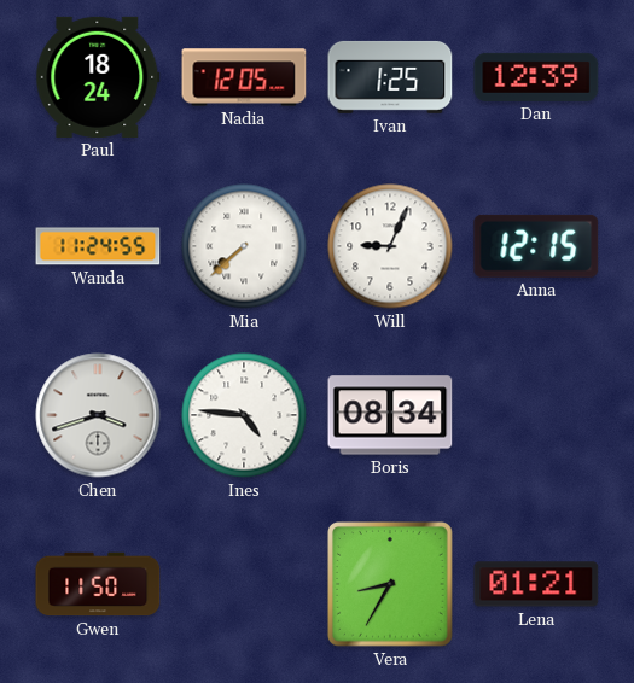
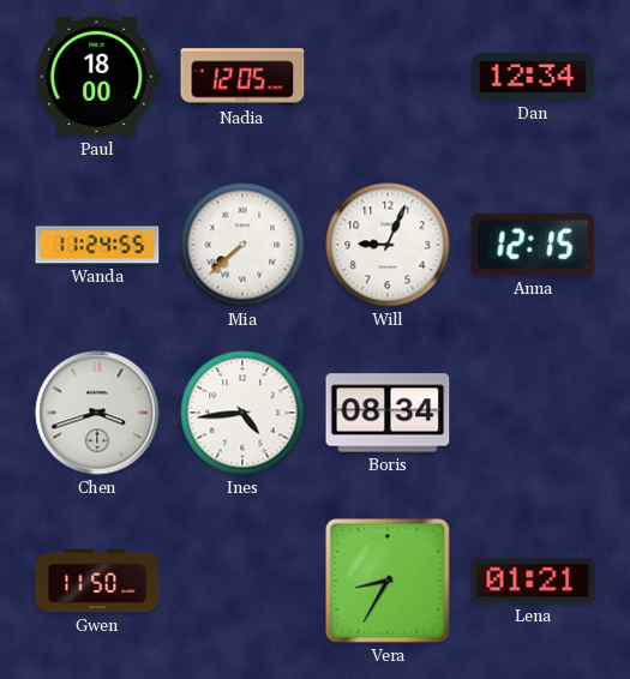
Paul: 18:24 -> 18:00
Ivan: 1:25 -> none
Dan: 12:39 -> 12:34
Ines: 4:46 -> 4:44
